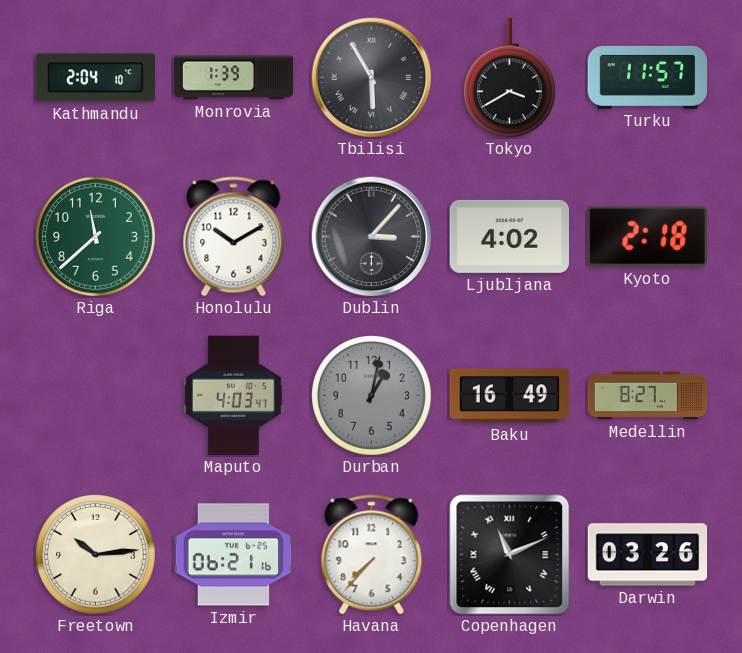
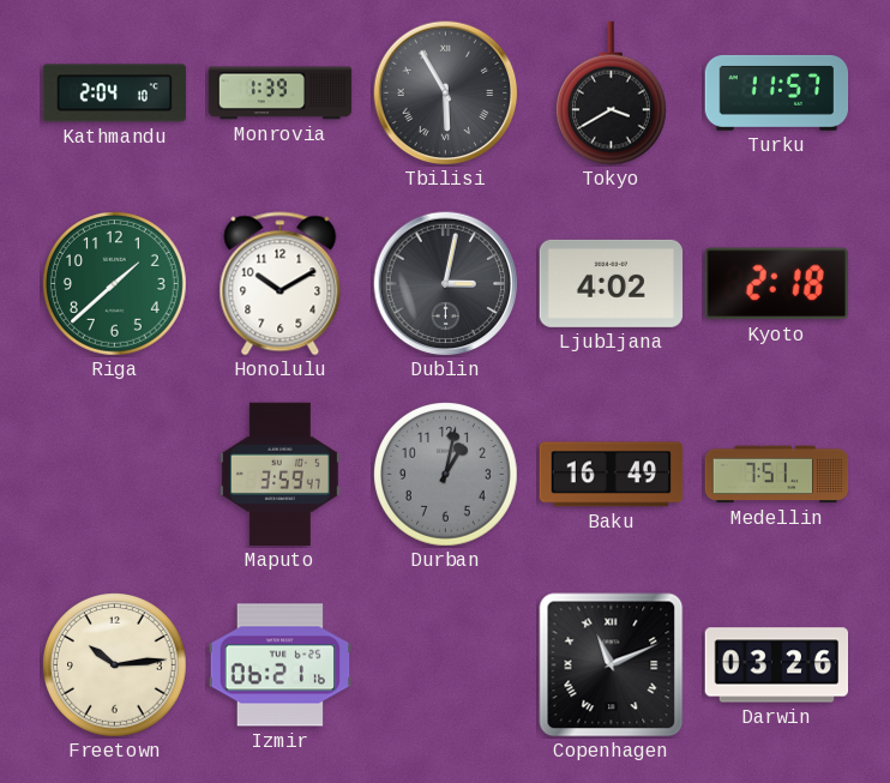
Riga: 11:38 -> 1:38
Dublin: 3:07 -> 3:02
Maputo: 4:03 -> 3:59
Medellin: 8:27 -> 7:51
Havana: 7:37 -> none
